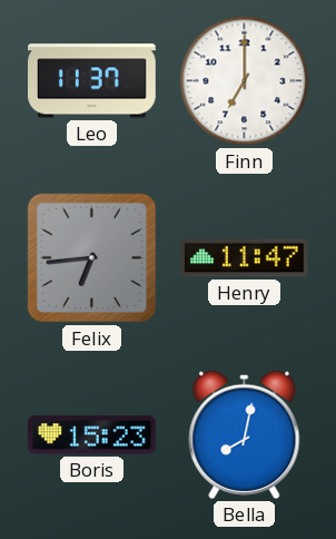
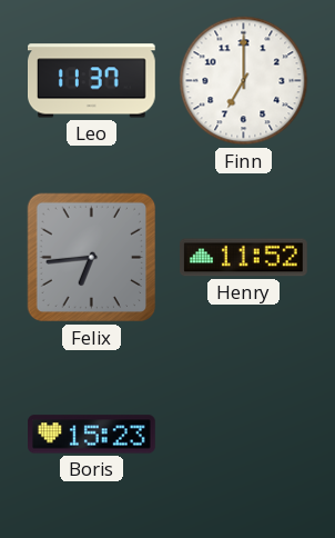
Henry: 11:47 -> 11:52
Bella: 8:02 -> none
